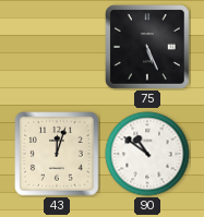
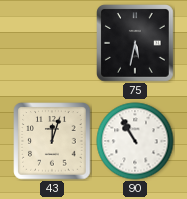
75: 5:26 -> 5:32
90: 10:51 -> 10:55
